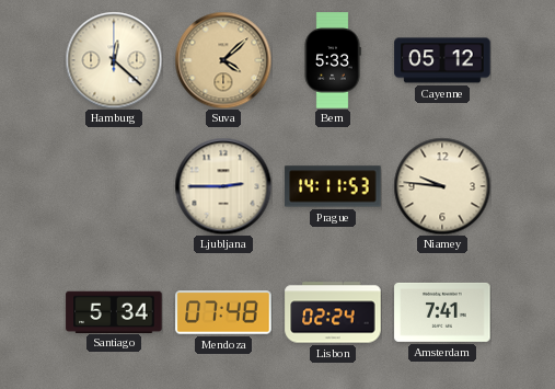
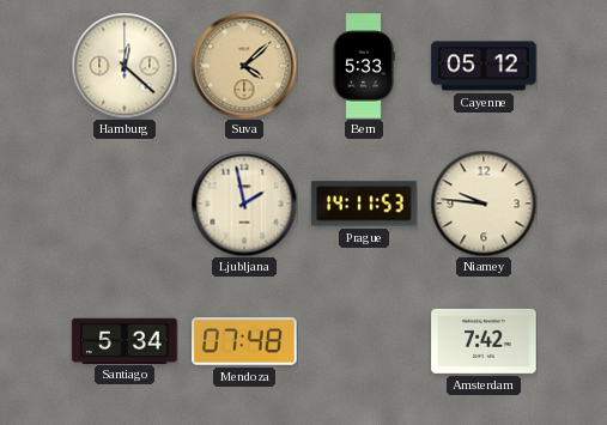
Ljubljana: 2:45 -> 1:58
Lisbon: 02:24 -> none
Amsterdam: 7:41 -> 7:42
